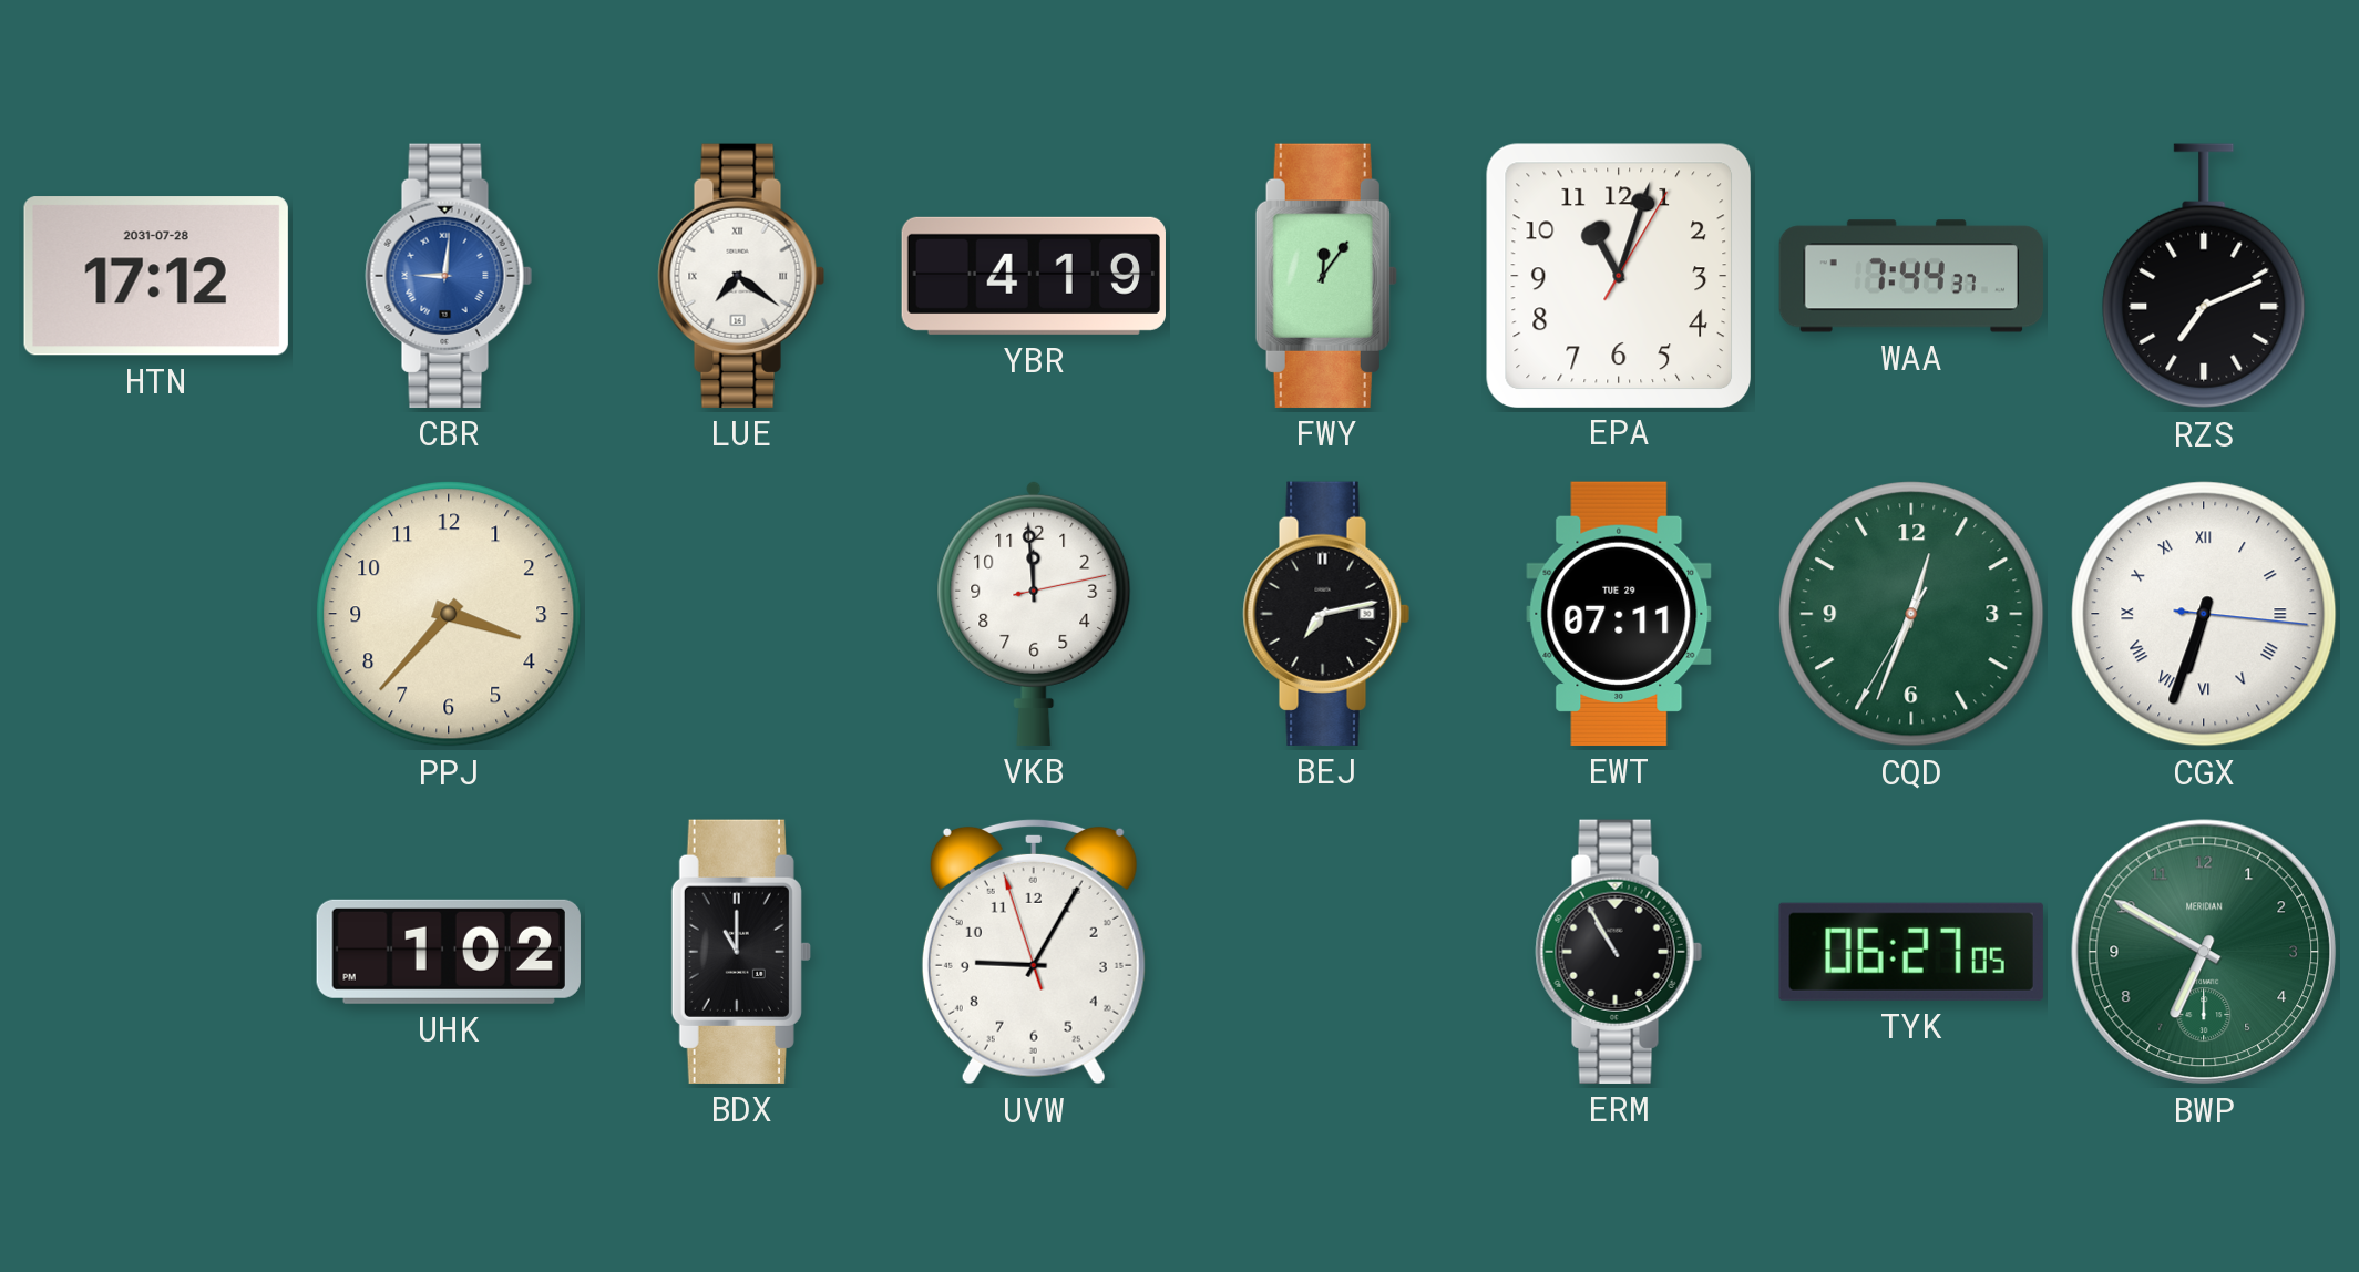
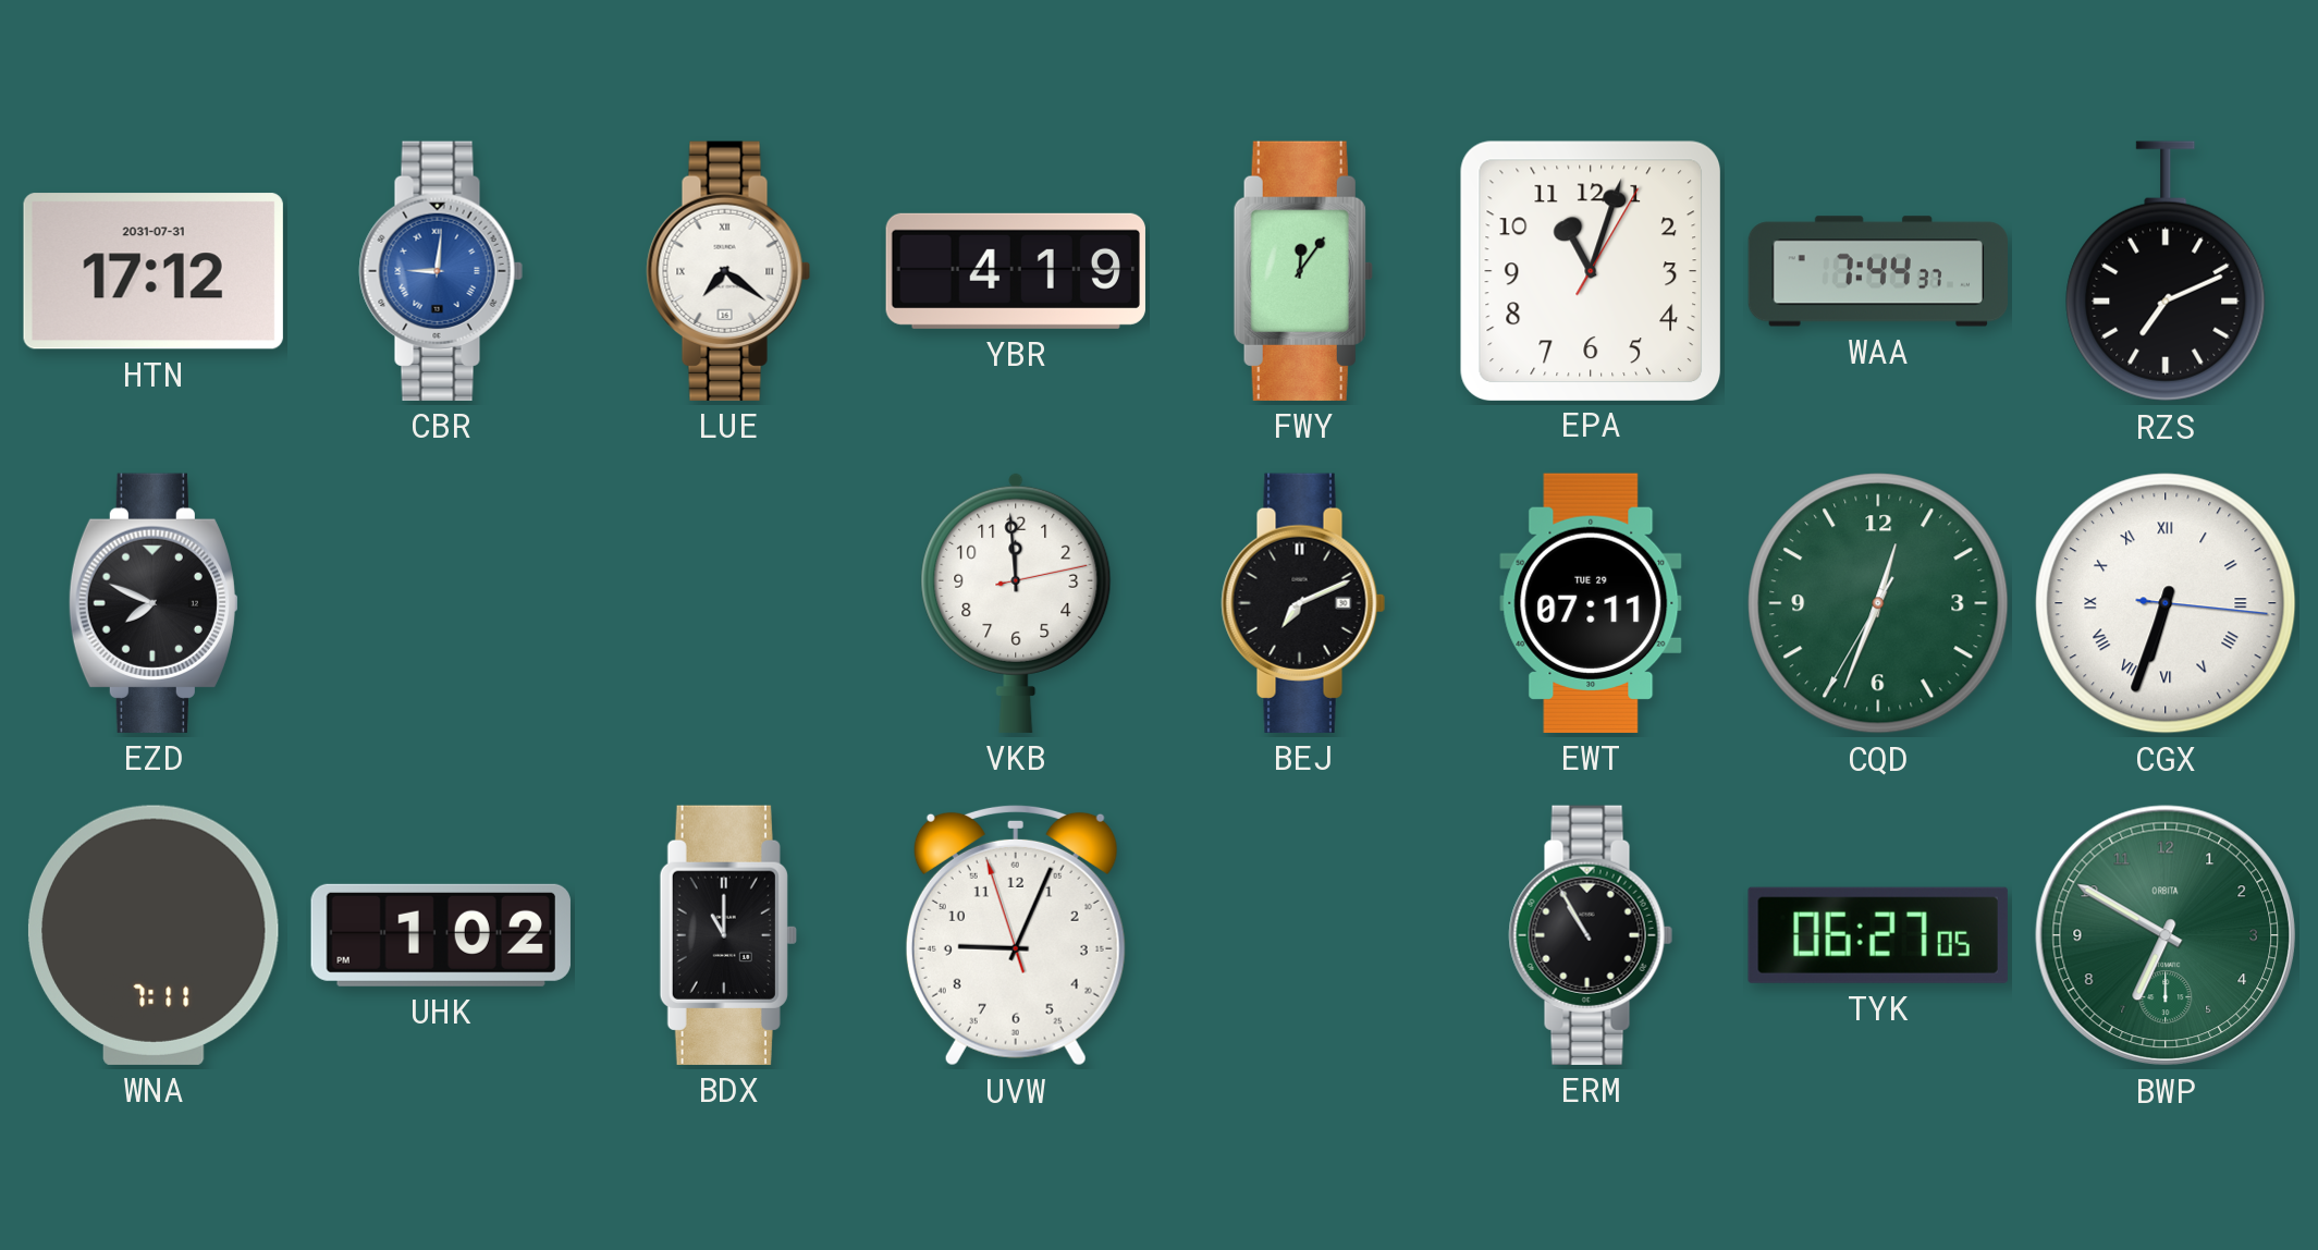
HTN date: 2031-07-28 -> 2031-07-31
EZD: none -> 7:49
PPJ: 3:37 -> none
BEJ: 7:13 -> 7:11
WNA: none -> 7:11
UVW: 9:04 -> 9:03
BWP brand: MERIDIAN -> ORBITA
